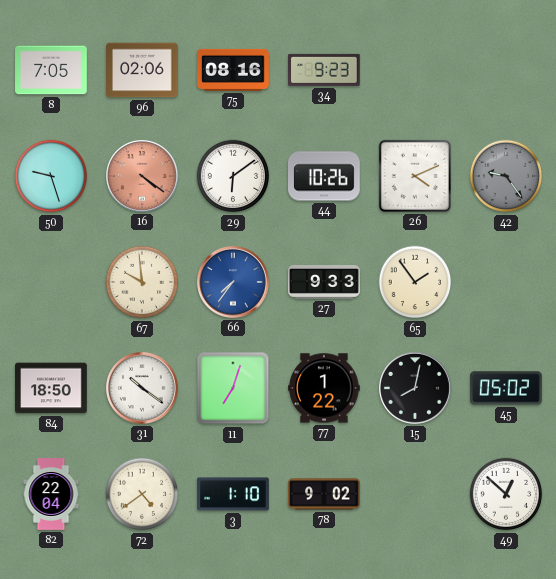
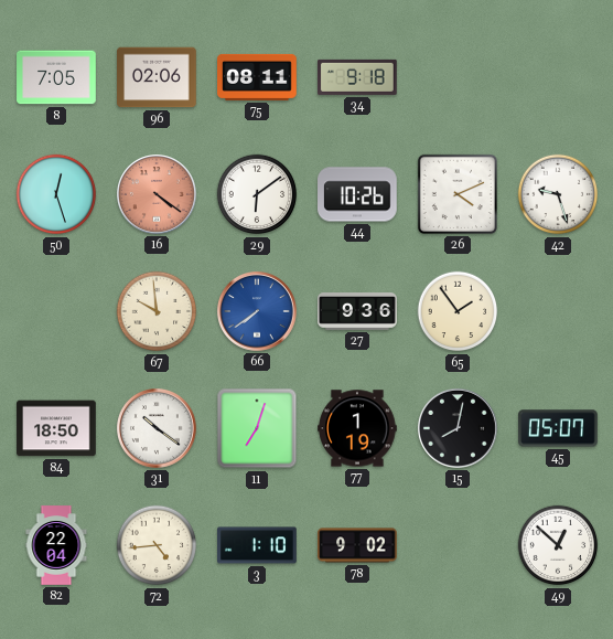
75: 08:16 -> 08:11
34: 9:23 -> 9:18
50: 9:27 -> 12:27
42: 9:24 -> 9:27
42 dial: grey -> white
66: 7:36 -> 7:39
27: 9:33 -> 9:36
77: 1:22 -> 1:19
45: 05:02 -> 05:07
72: 4:39 -> 4:44
